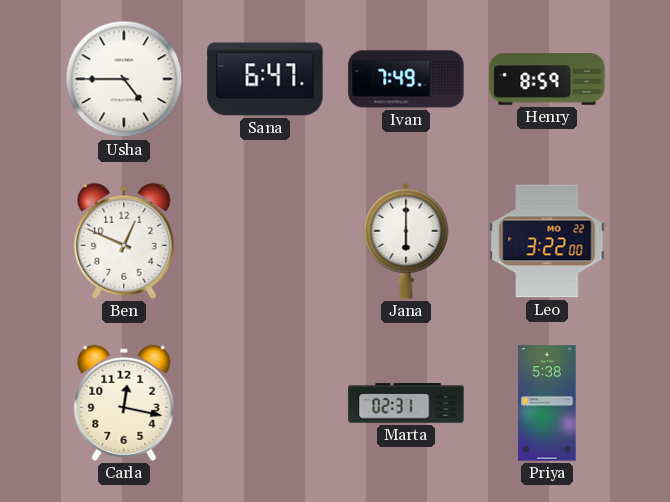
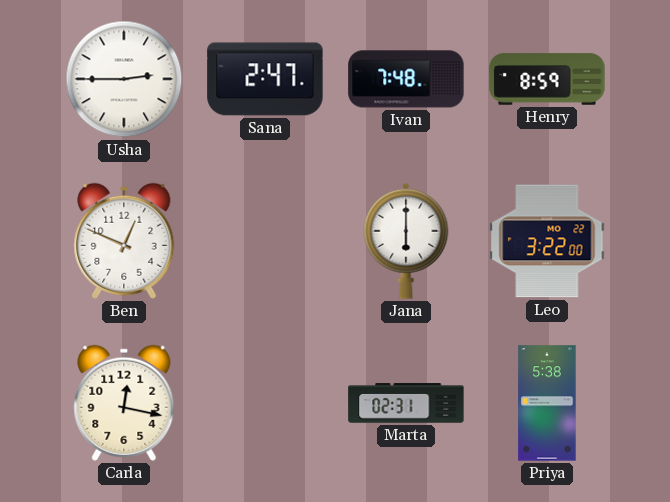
Usha: 4:45 -> 2:45
Sana: 6:47 -> 2:47
Ivan: 7:49 -> 7:48
